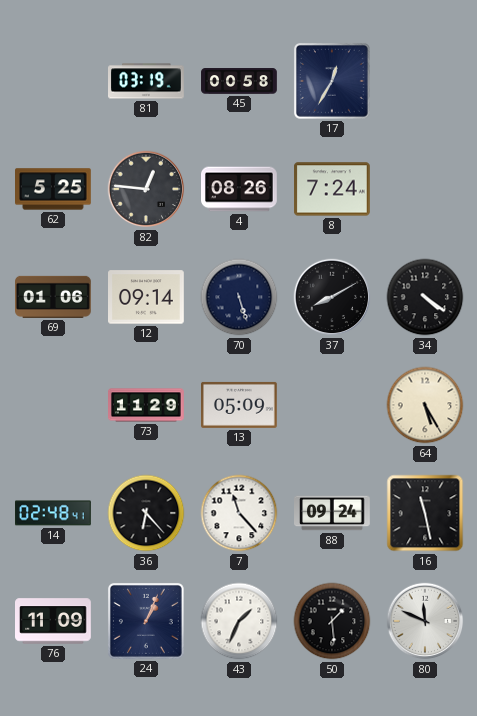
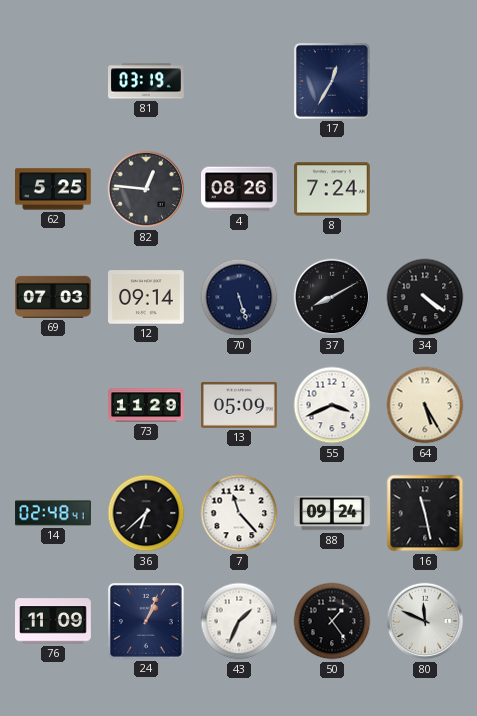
45: 00:58 -> none
69: 01:06 -> 07:03
55: none -> 3:41
36: 6:23 -> 6:38
50: 1:29 -> 1:24
